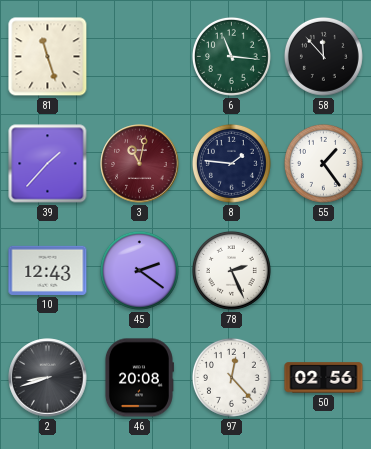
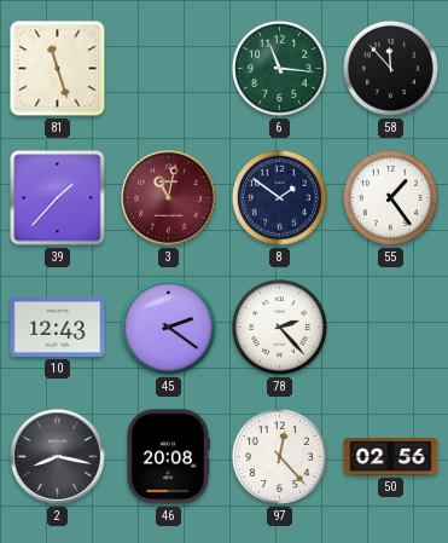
8: 1:46 -> 1:51
78: 2:26 -> 2:23
2: 8:42 -> 8:17
